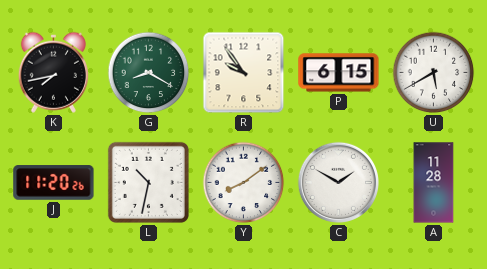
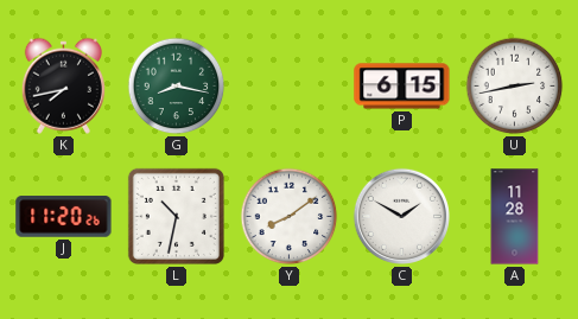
G: 8:20 -> 8:17
R: 9:54 -> none
U: 5:40 -> 2:43
